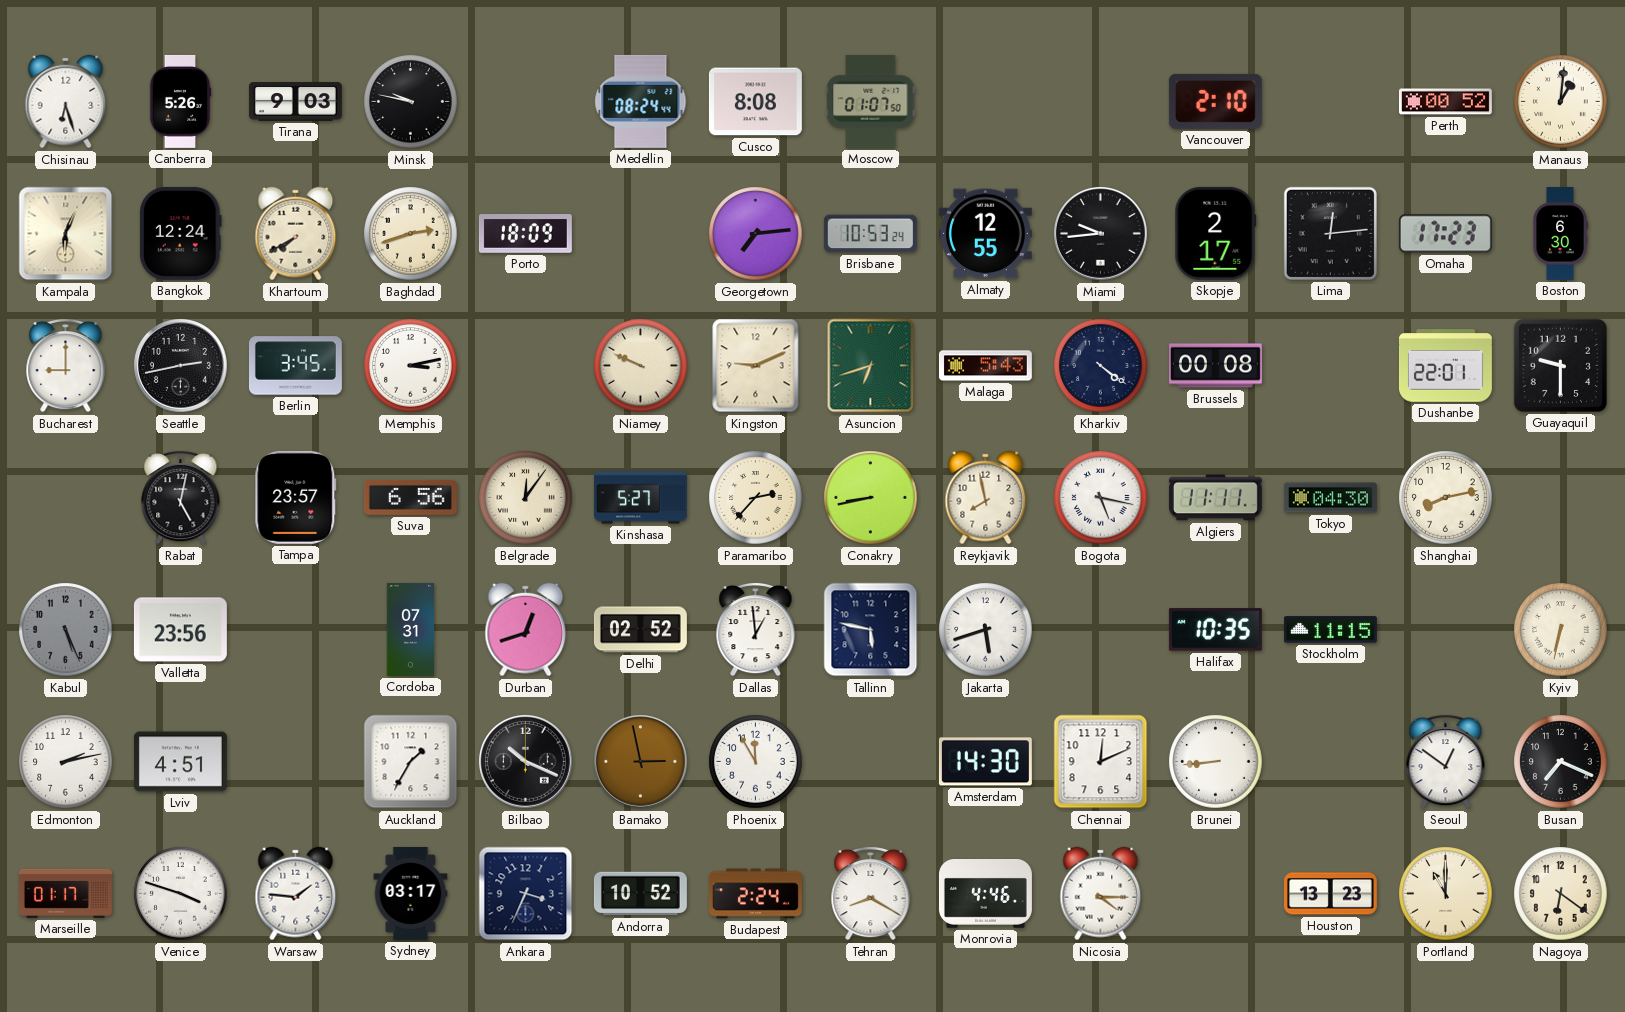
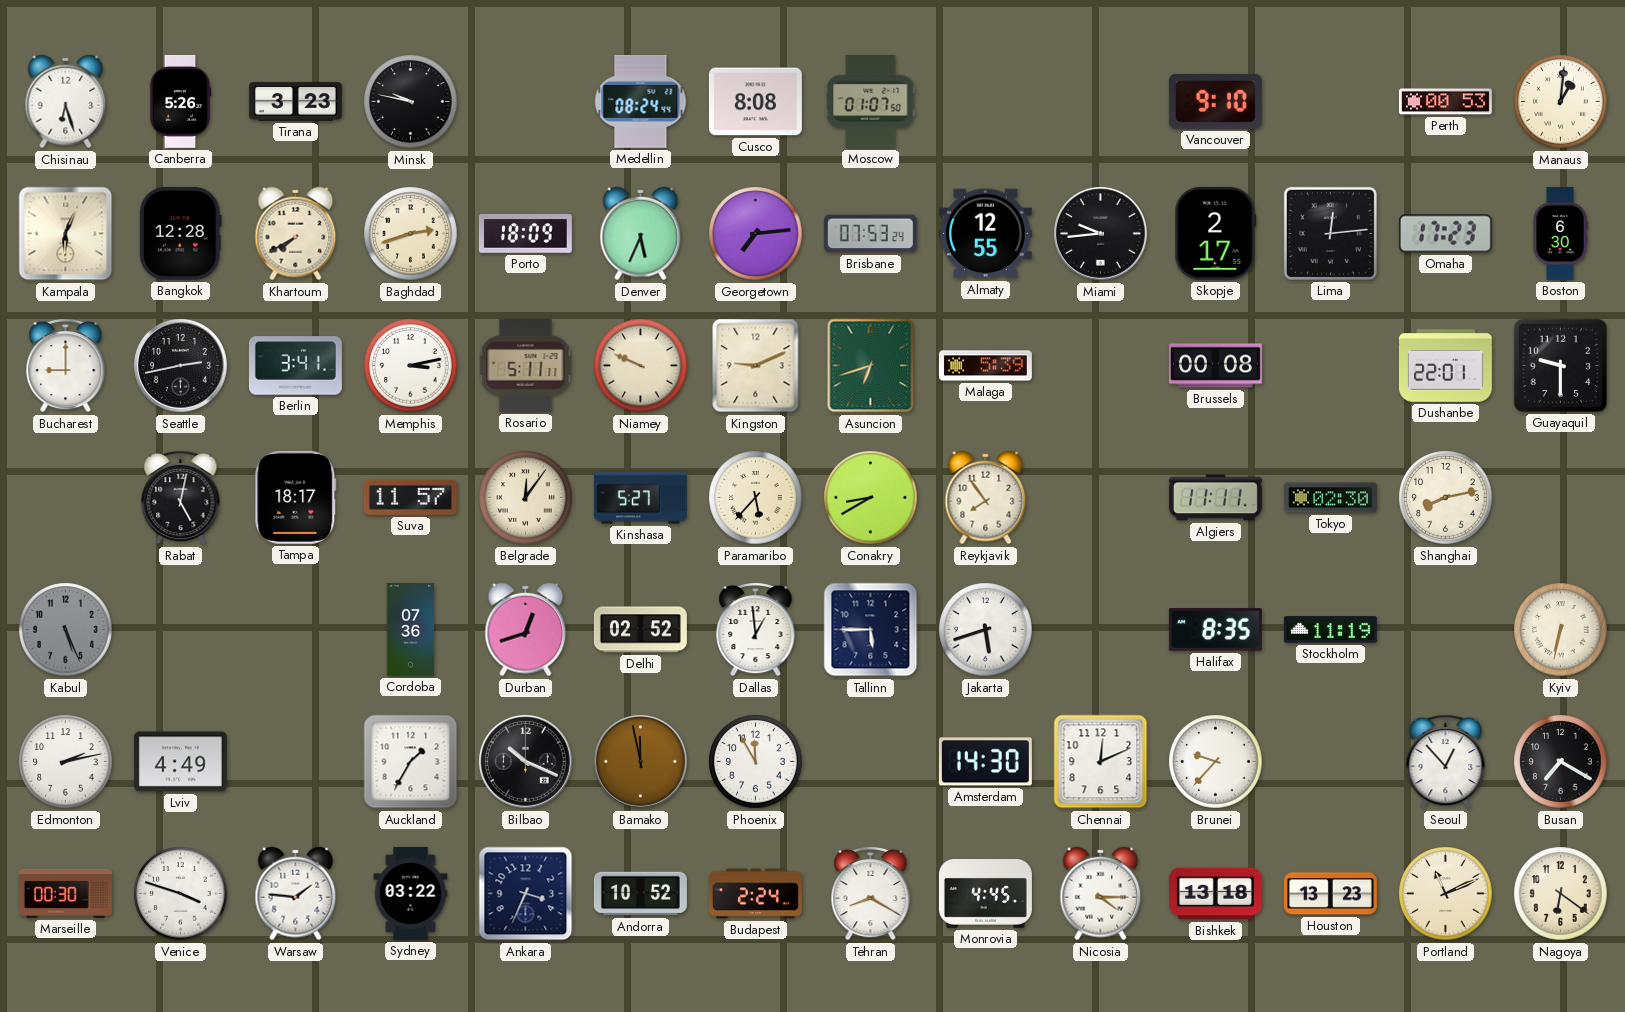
Tirana: 9:03 -> 3:23
Vancouver: 2:10 -> 9:10
Perth: 00:52 -> 00:53
Bangkok: 12:24 -> 12:28
Denver: none -> 5:34
Brisbane: 10:53 -> 07:53
Berlin: 3:45 -> 3:41
Rosario: none -> 5:11
Malaga: 5:43 -> 5:39
Kharkiv: 4:21 -> none
Tampa: 23:57 -> 18:17
Suva: 6:56 -> 11:57
Paramaribo: 2:37 -> 5:37
Conakry: 8:43 -> 8:40
Reykjavik: 7:58 -> 7:54
Bogota: 5:17 -> none
Tokyo: 04:30 -> 02:30
Valletta: 23:56 -> none
Cordoba: 07:31 -> 07:36
Tallinn: 5:47 -> 5:45
Halifax: 10:35 -> 8:35
Stockholm: 11:15 -> 11:19
Lviv: 4:51 -> 4:49
Bamako: 2:58 -> 11:58
Brunei: 8:44 -> 9:37
Seoul: 12:51 -> 12:53
Busan: 7:19 -> 7:20
Marseille: 01:17 -> 00:30
Sydney: 03:17 -> 03:22
Monrovia: 4:46 -> 4:45
Bishkek: none -> 13:18
Portland: 11:00 -> 11:11
